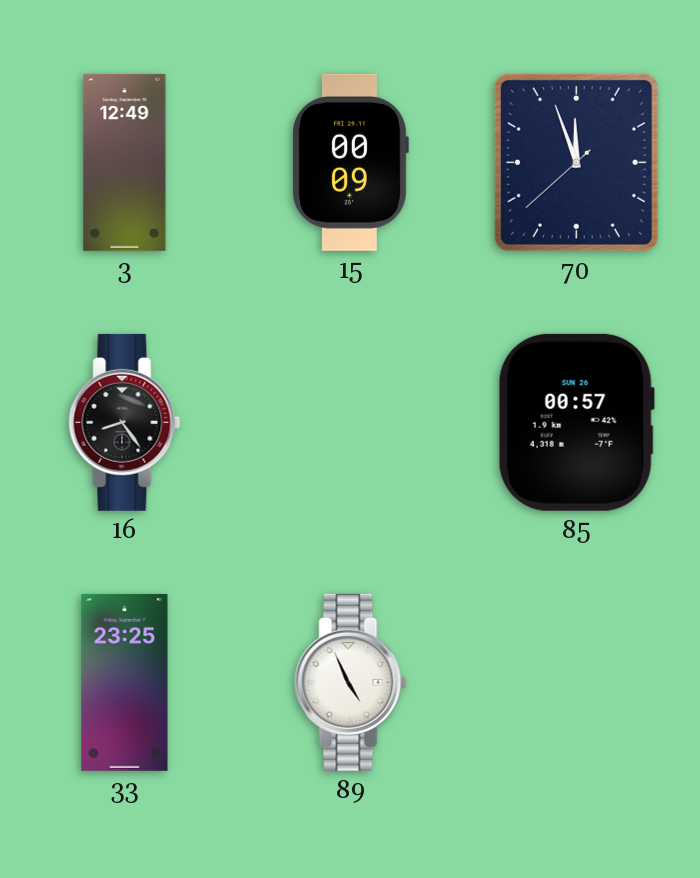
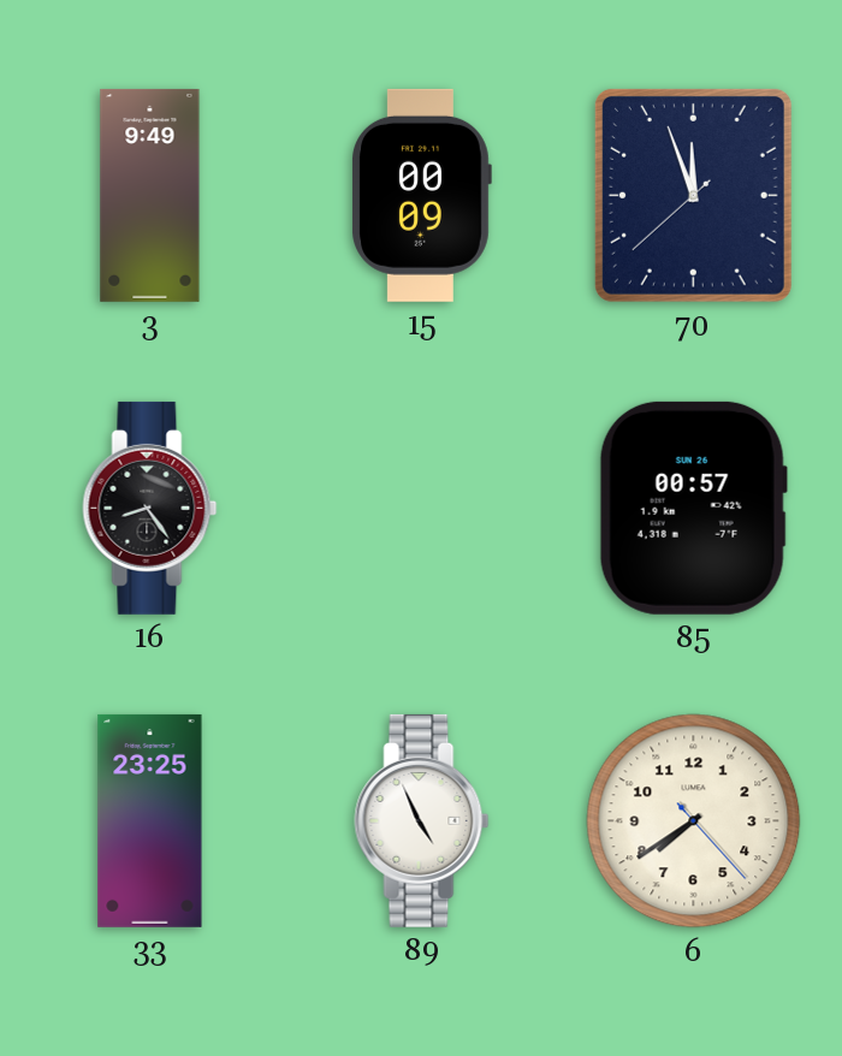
3: 12:49 -> 9:49
6: none -> 7:39
